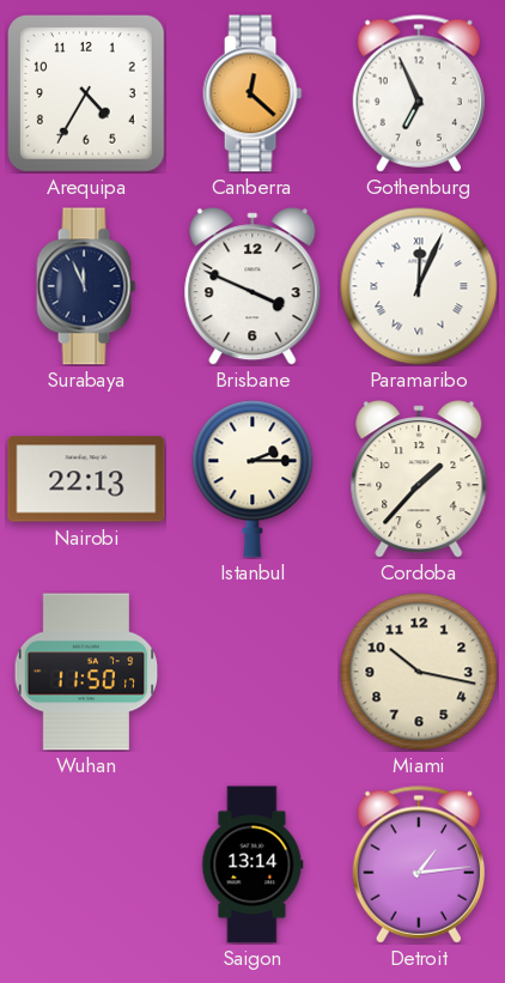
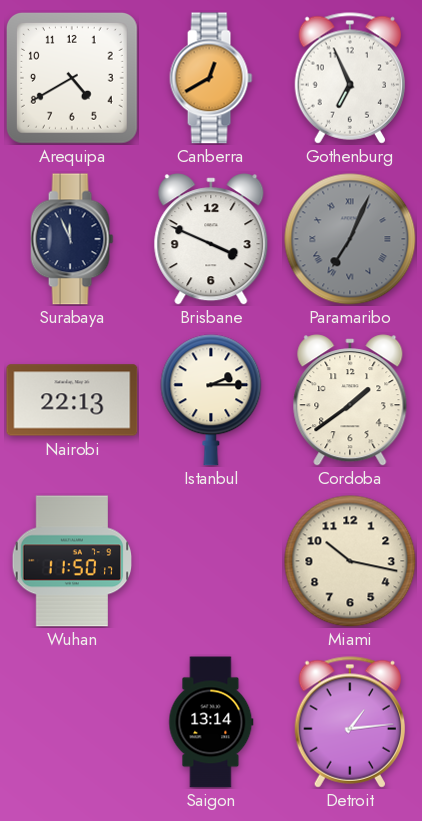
Arequipa: 4:35 -> 4:40
Canberra: 12:22 -> 12:40
Paramaribo: 12:04 -> 7:04
Paramaribo dial: white -> grey
Cordoba: 1:37 -> 1:39
